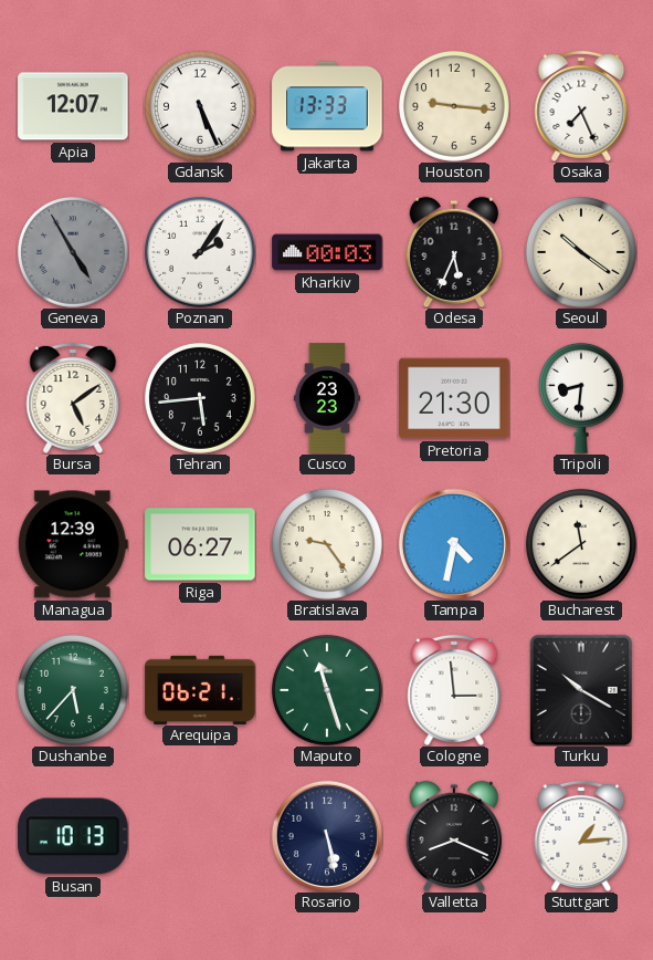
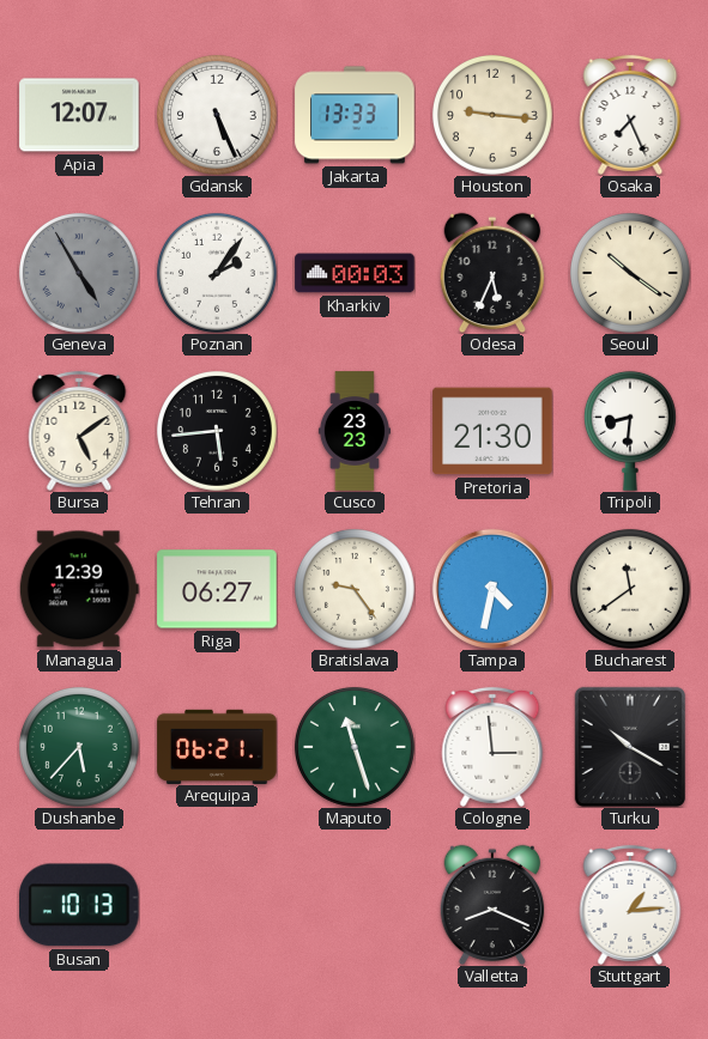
Rosario: 5:28 -> none
